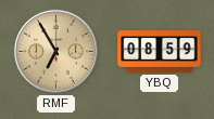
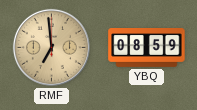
RMF: 6:55 -> 6:59
